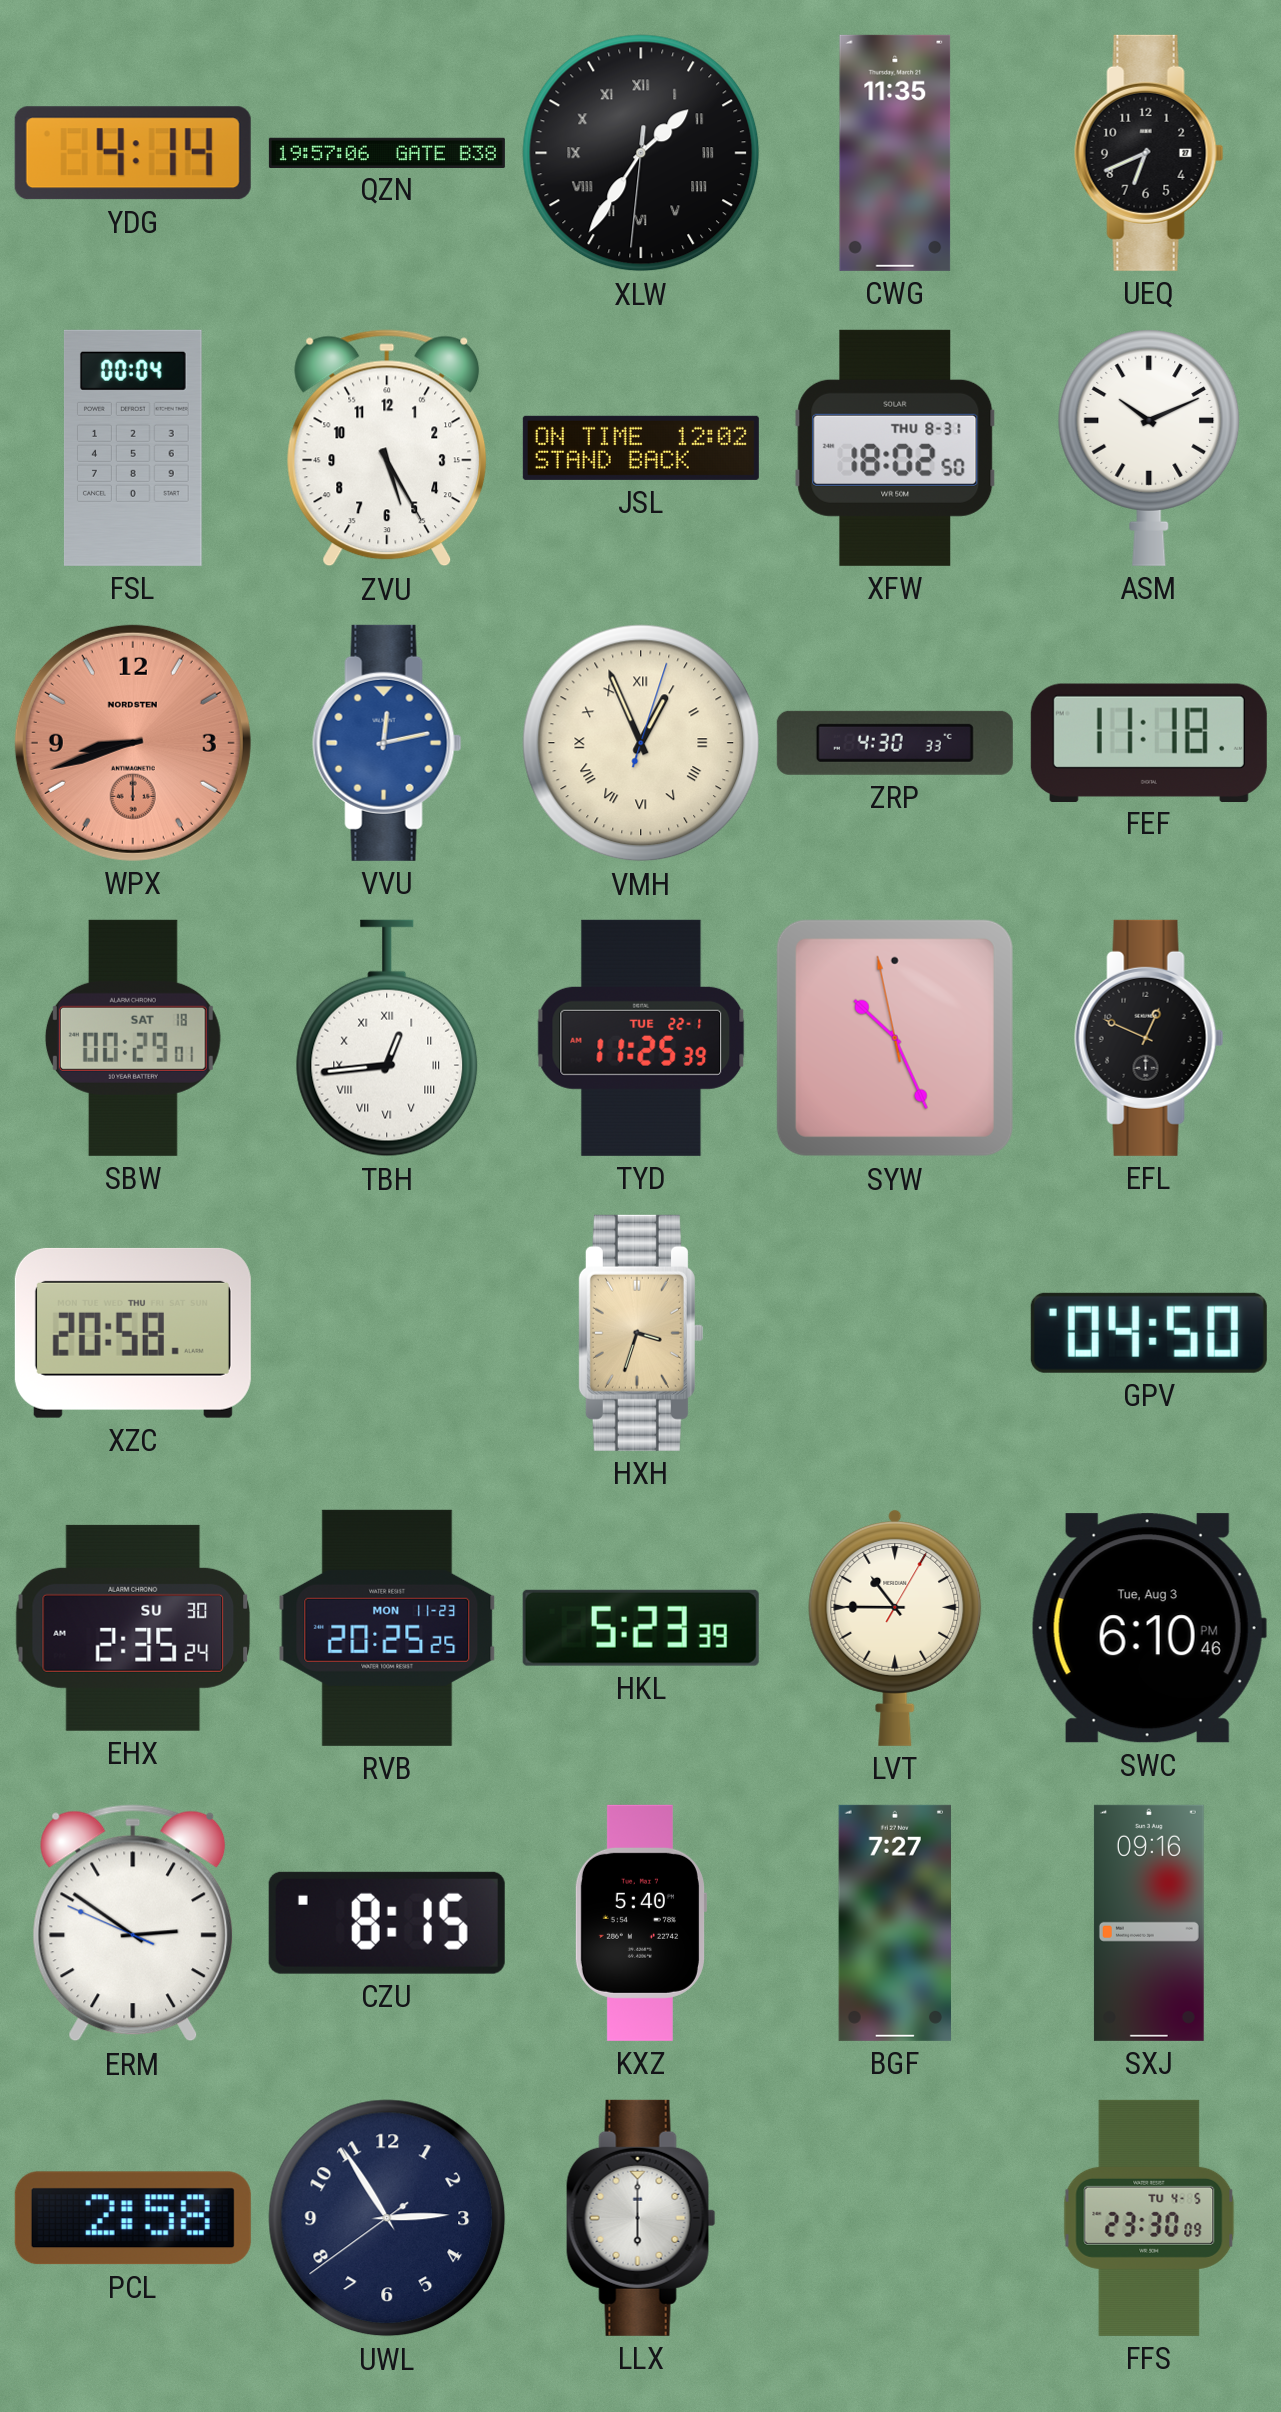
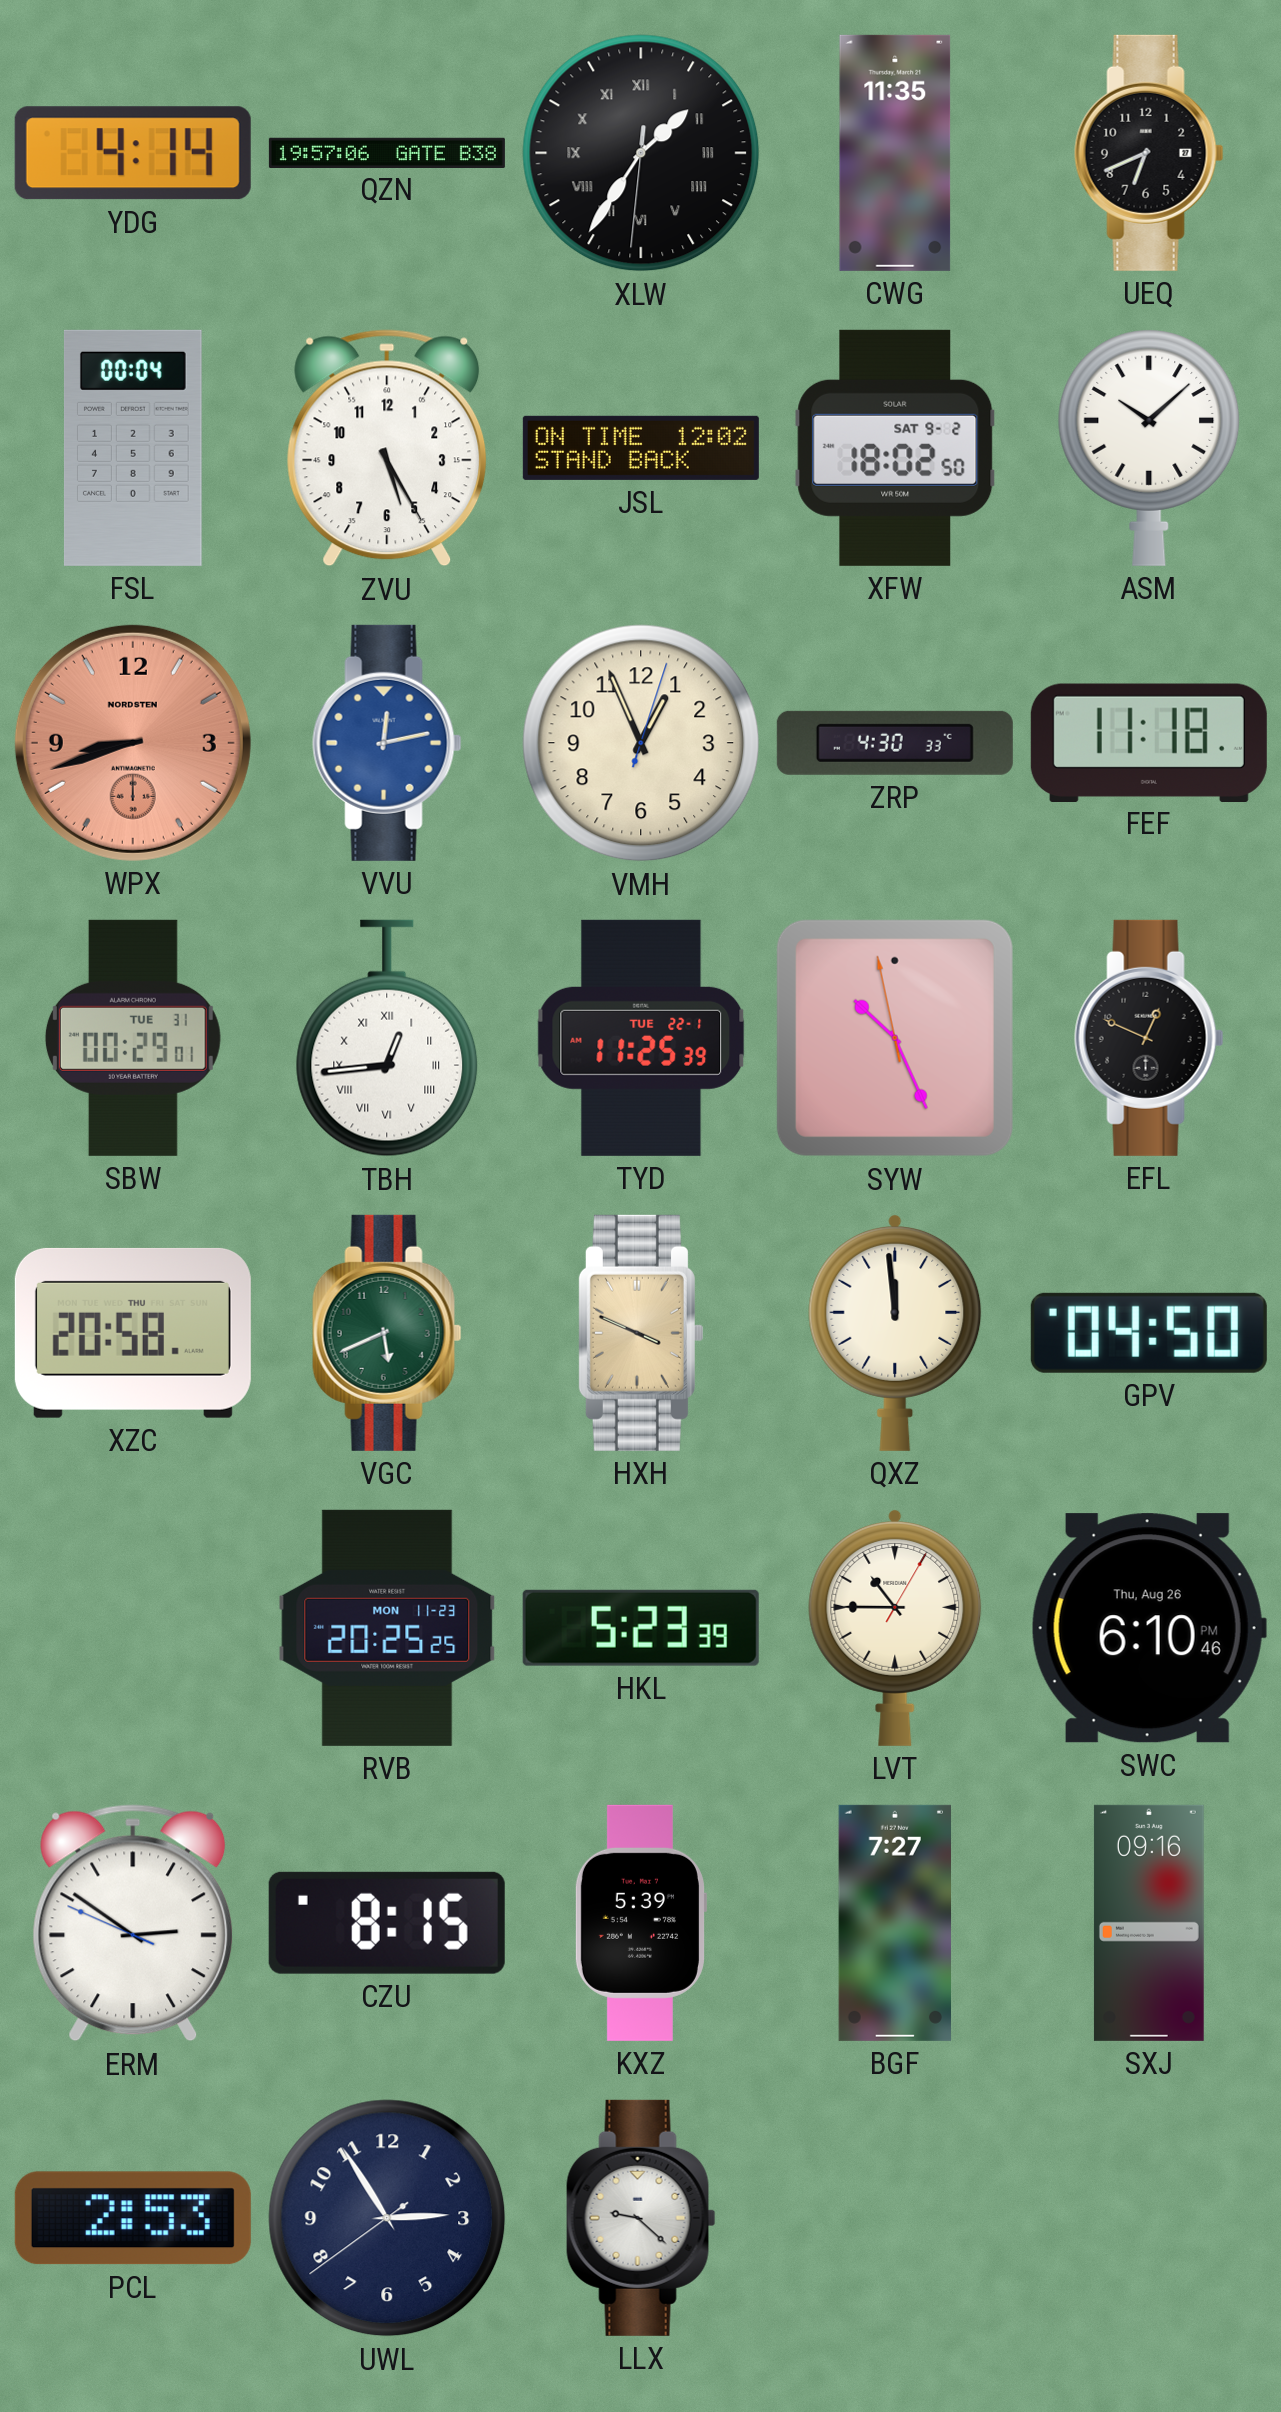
XFW date: THU 8-31 -> SAT 9-2
ASM: 10:11 -> 10:08
VMH numerals: Roman -> Arabic
SBW date: SAT 18 -> TUE 31
VGC: none -> 5:41
HXH: 3:33 -> 3:49
QXZ: none -> 11:59
EHX: 2:35 -> none
SWC date: Tue, Aug 3 -> Thu, Aug 26
KXZ: 5:40 -> 5:39
PCL: 2:58 -> 2:53
LLX: 6:00 -> 9:22
FFS: 23:30 -> none
